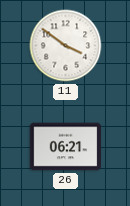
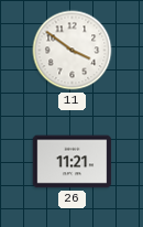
26: 06:21 -> 11:21
